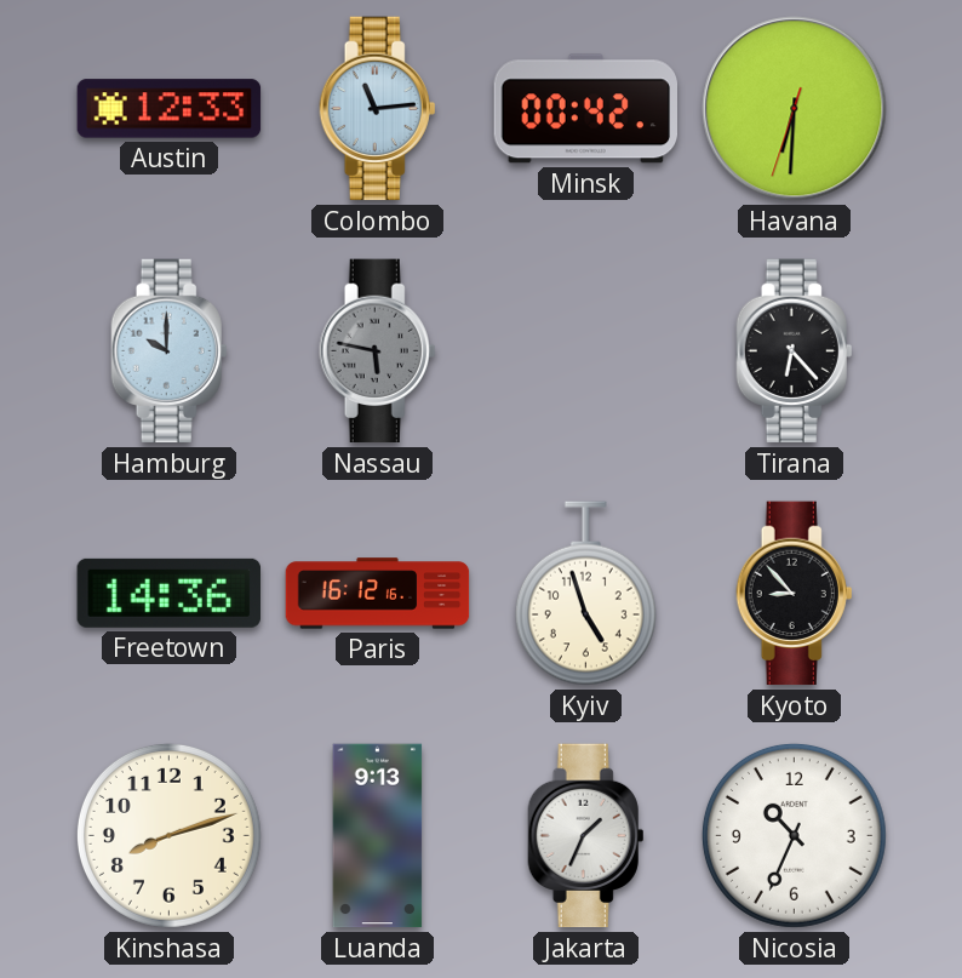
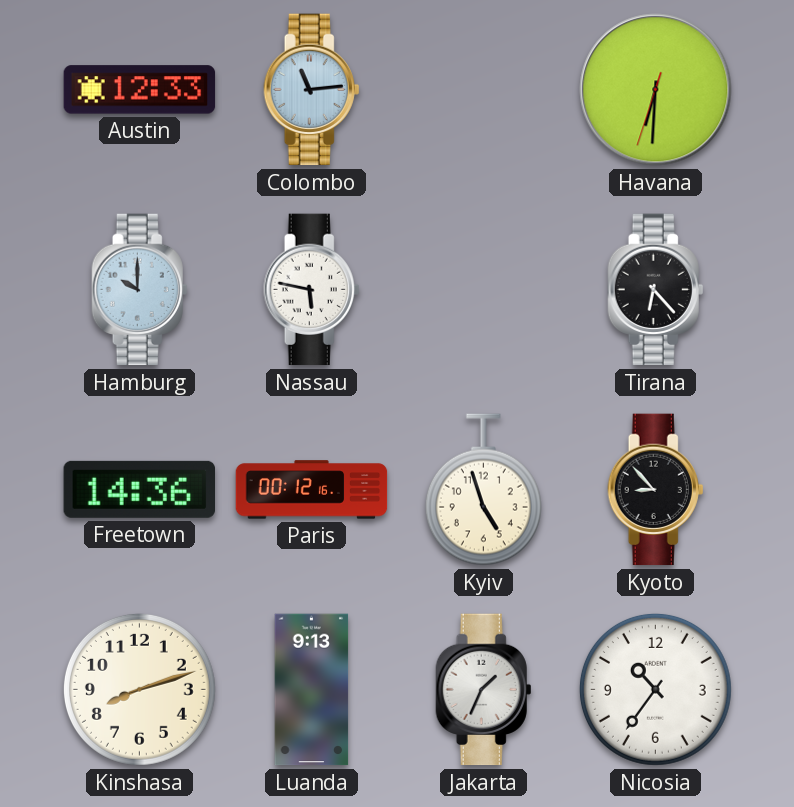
Minsk: 00:42 -> none
Nassau dial: grey -> white
Paris: 16:12 -> 00:12
Nicosia: 10:34 -> 10:36
